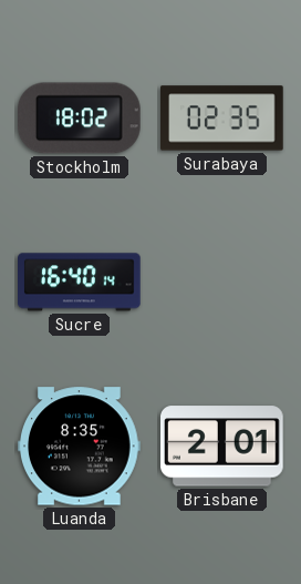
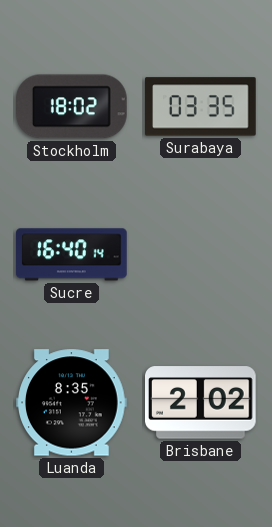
Surabaya: 02:35 -> 03:35
Brisbane: 2:01 -> 2:02
